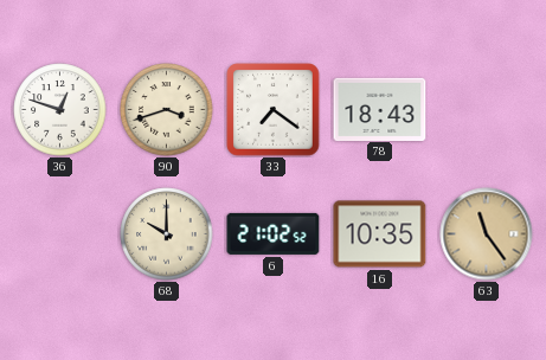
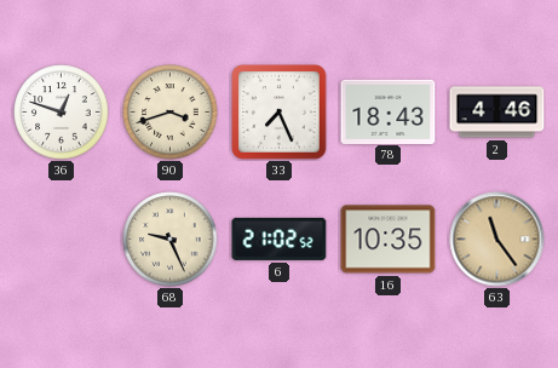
33: 7:21 -> 7:26
2: none -> 4:46
68: 10:00 -> 9:26
